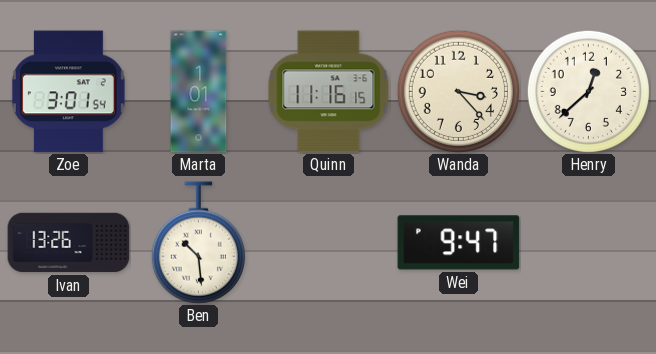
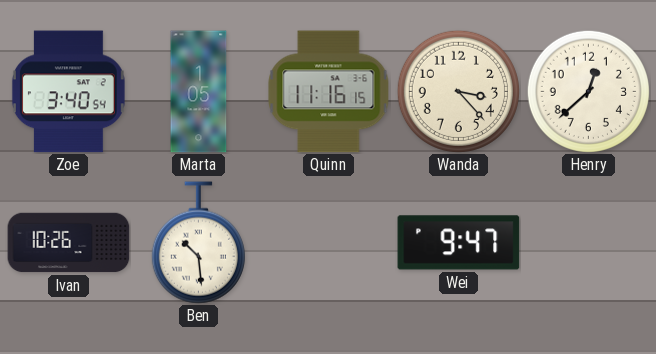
Zoe: 3:01 -> 3:40
Marta: 1:01 -> 1:05
Ivan: 13:26 -> 10:26
